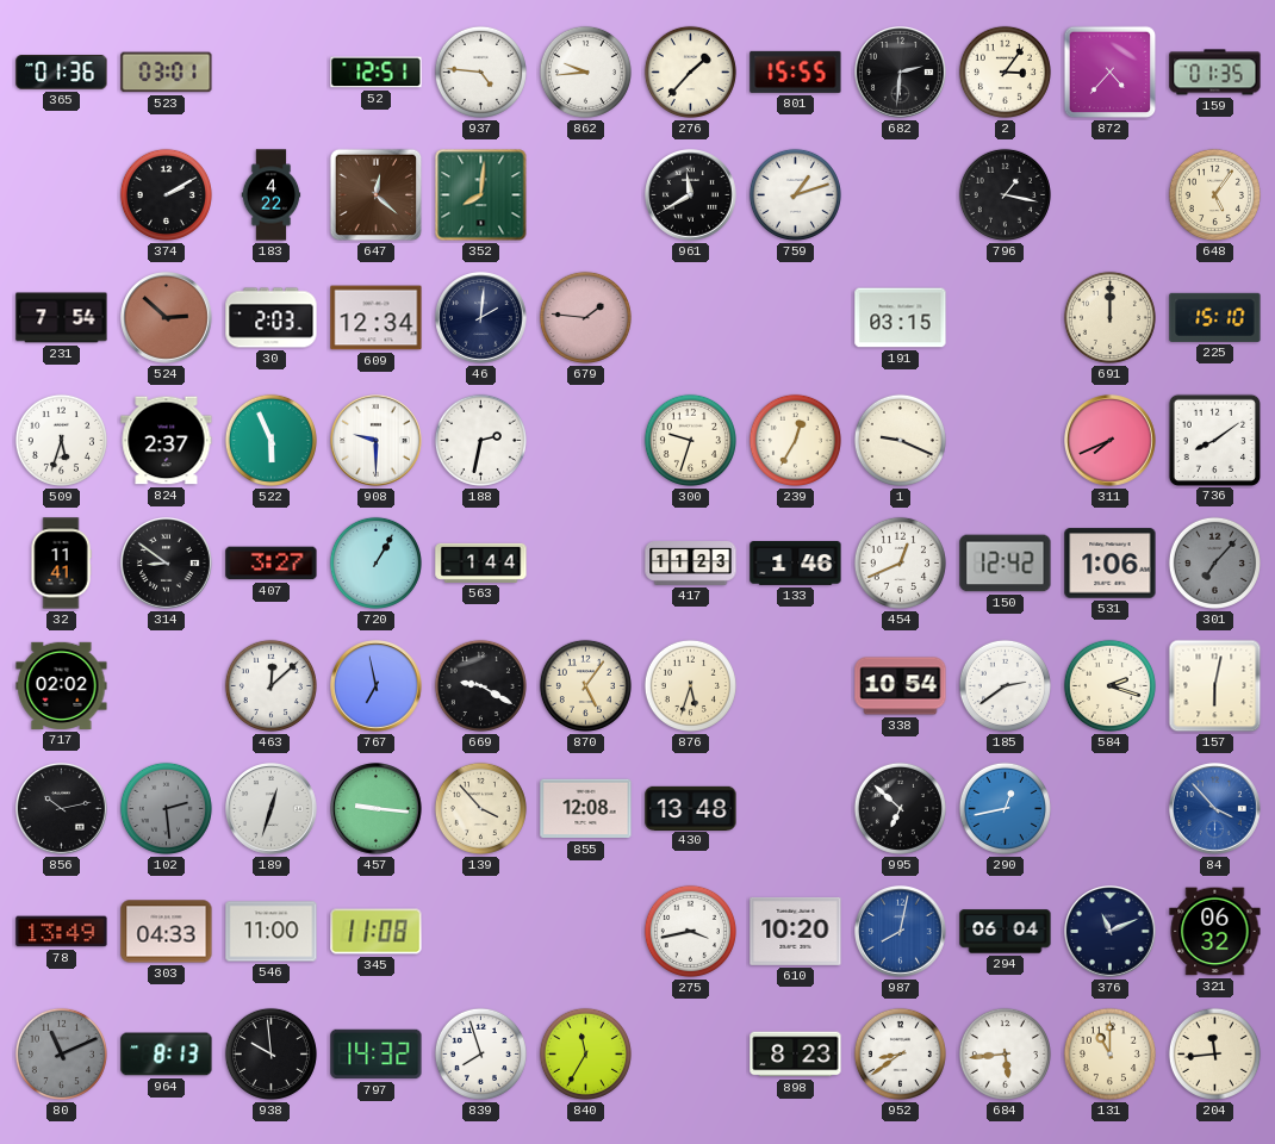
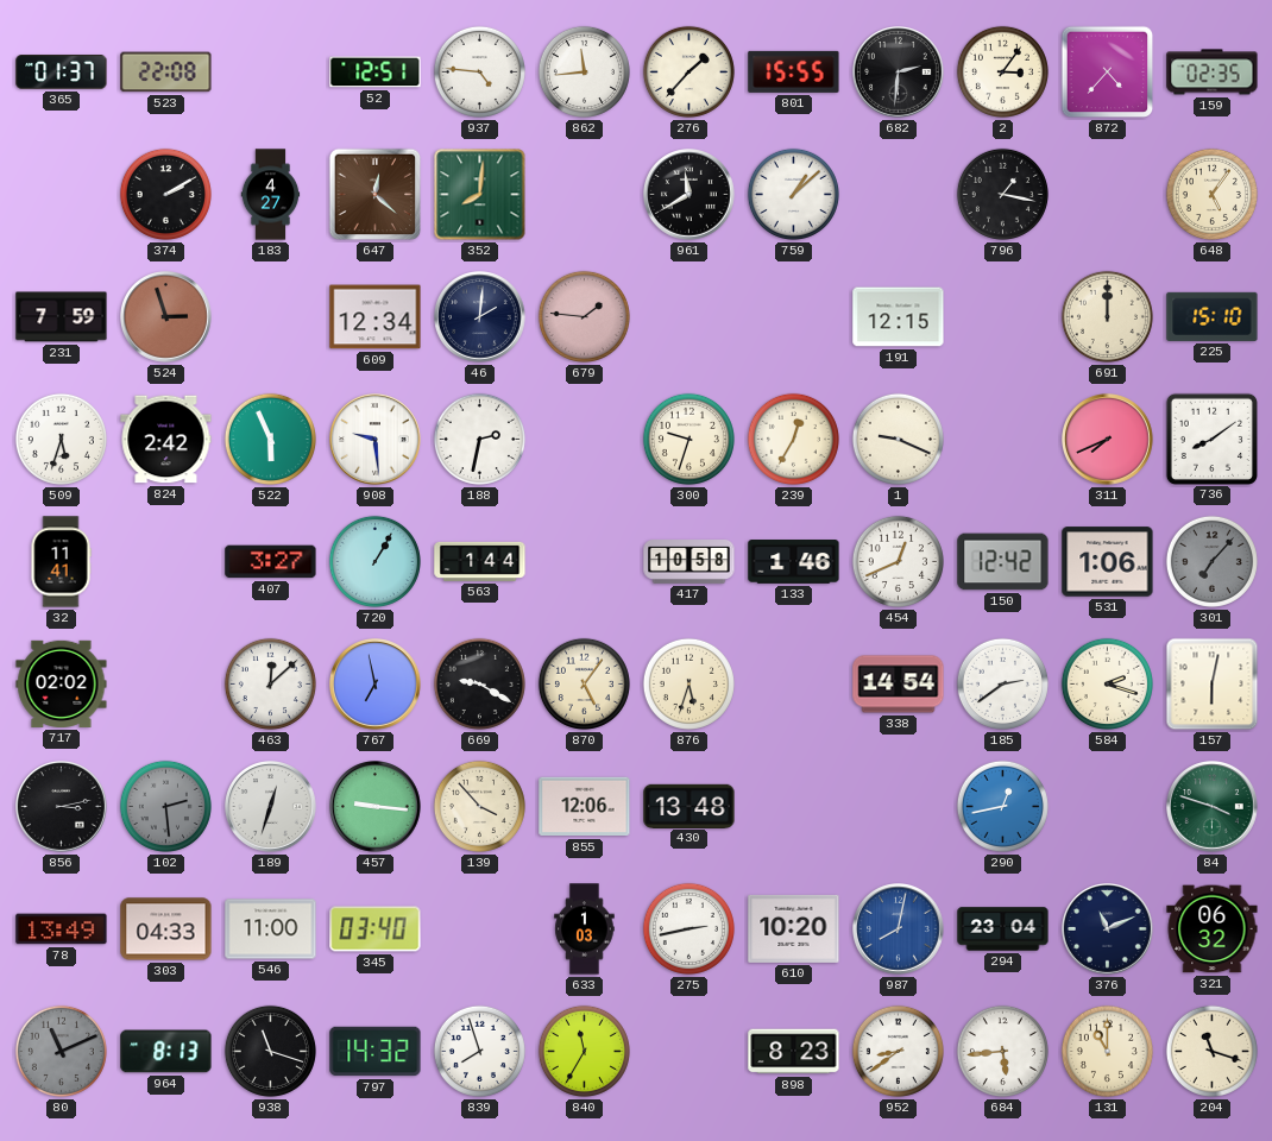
365: 01:36 -> 01:37
523: 03:01 -> 22:08
862: 9:44 -> 11:44
159: 01:35 -> 02:35
183: 4:22 -> 4:27
759: 1:12 -> 1:08
231: 7:54 -> 7:59
524: 2:52 -> 2:57
30: 2:03 -> none
191: 03:15 -> 12:15
824: 2:37 -> 2:42
908: 9:30 -> 9:29
314: 8:51 -> none
417: 11:23 -> 10:58
338: 10:54 -> 14:54
856: 10:13 -> 3:13
855: 12:08 -> 12:06
995: 6:52 -> none
84: 3:53 -> 3:48
84 dial: blue -> green
345: 11:08 -> 03:40
633: none -> 1:03
275: 3:43 -> 2:43
294: 06:04 -> 23:04
938: 9:59 -> 11:18
204: 11:44 -> 11:18
